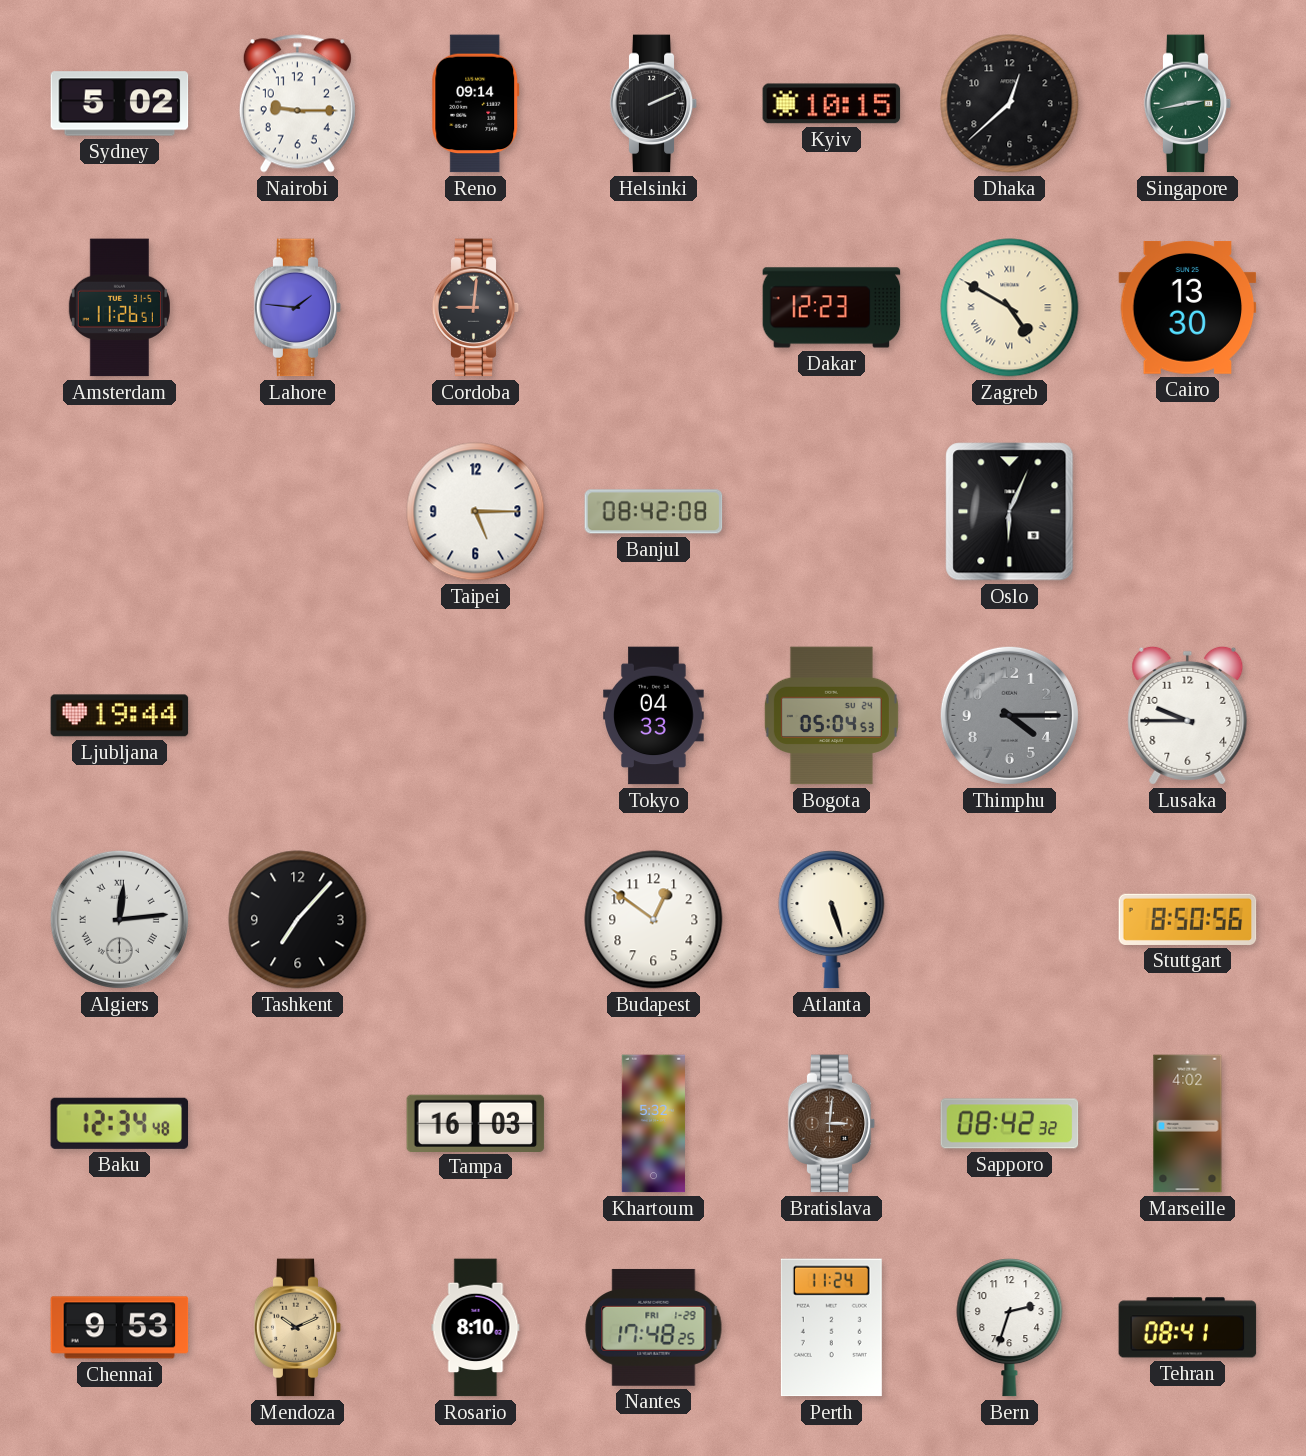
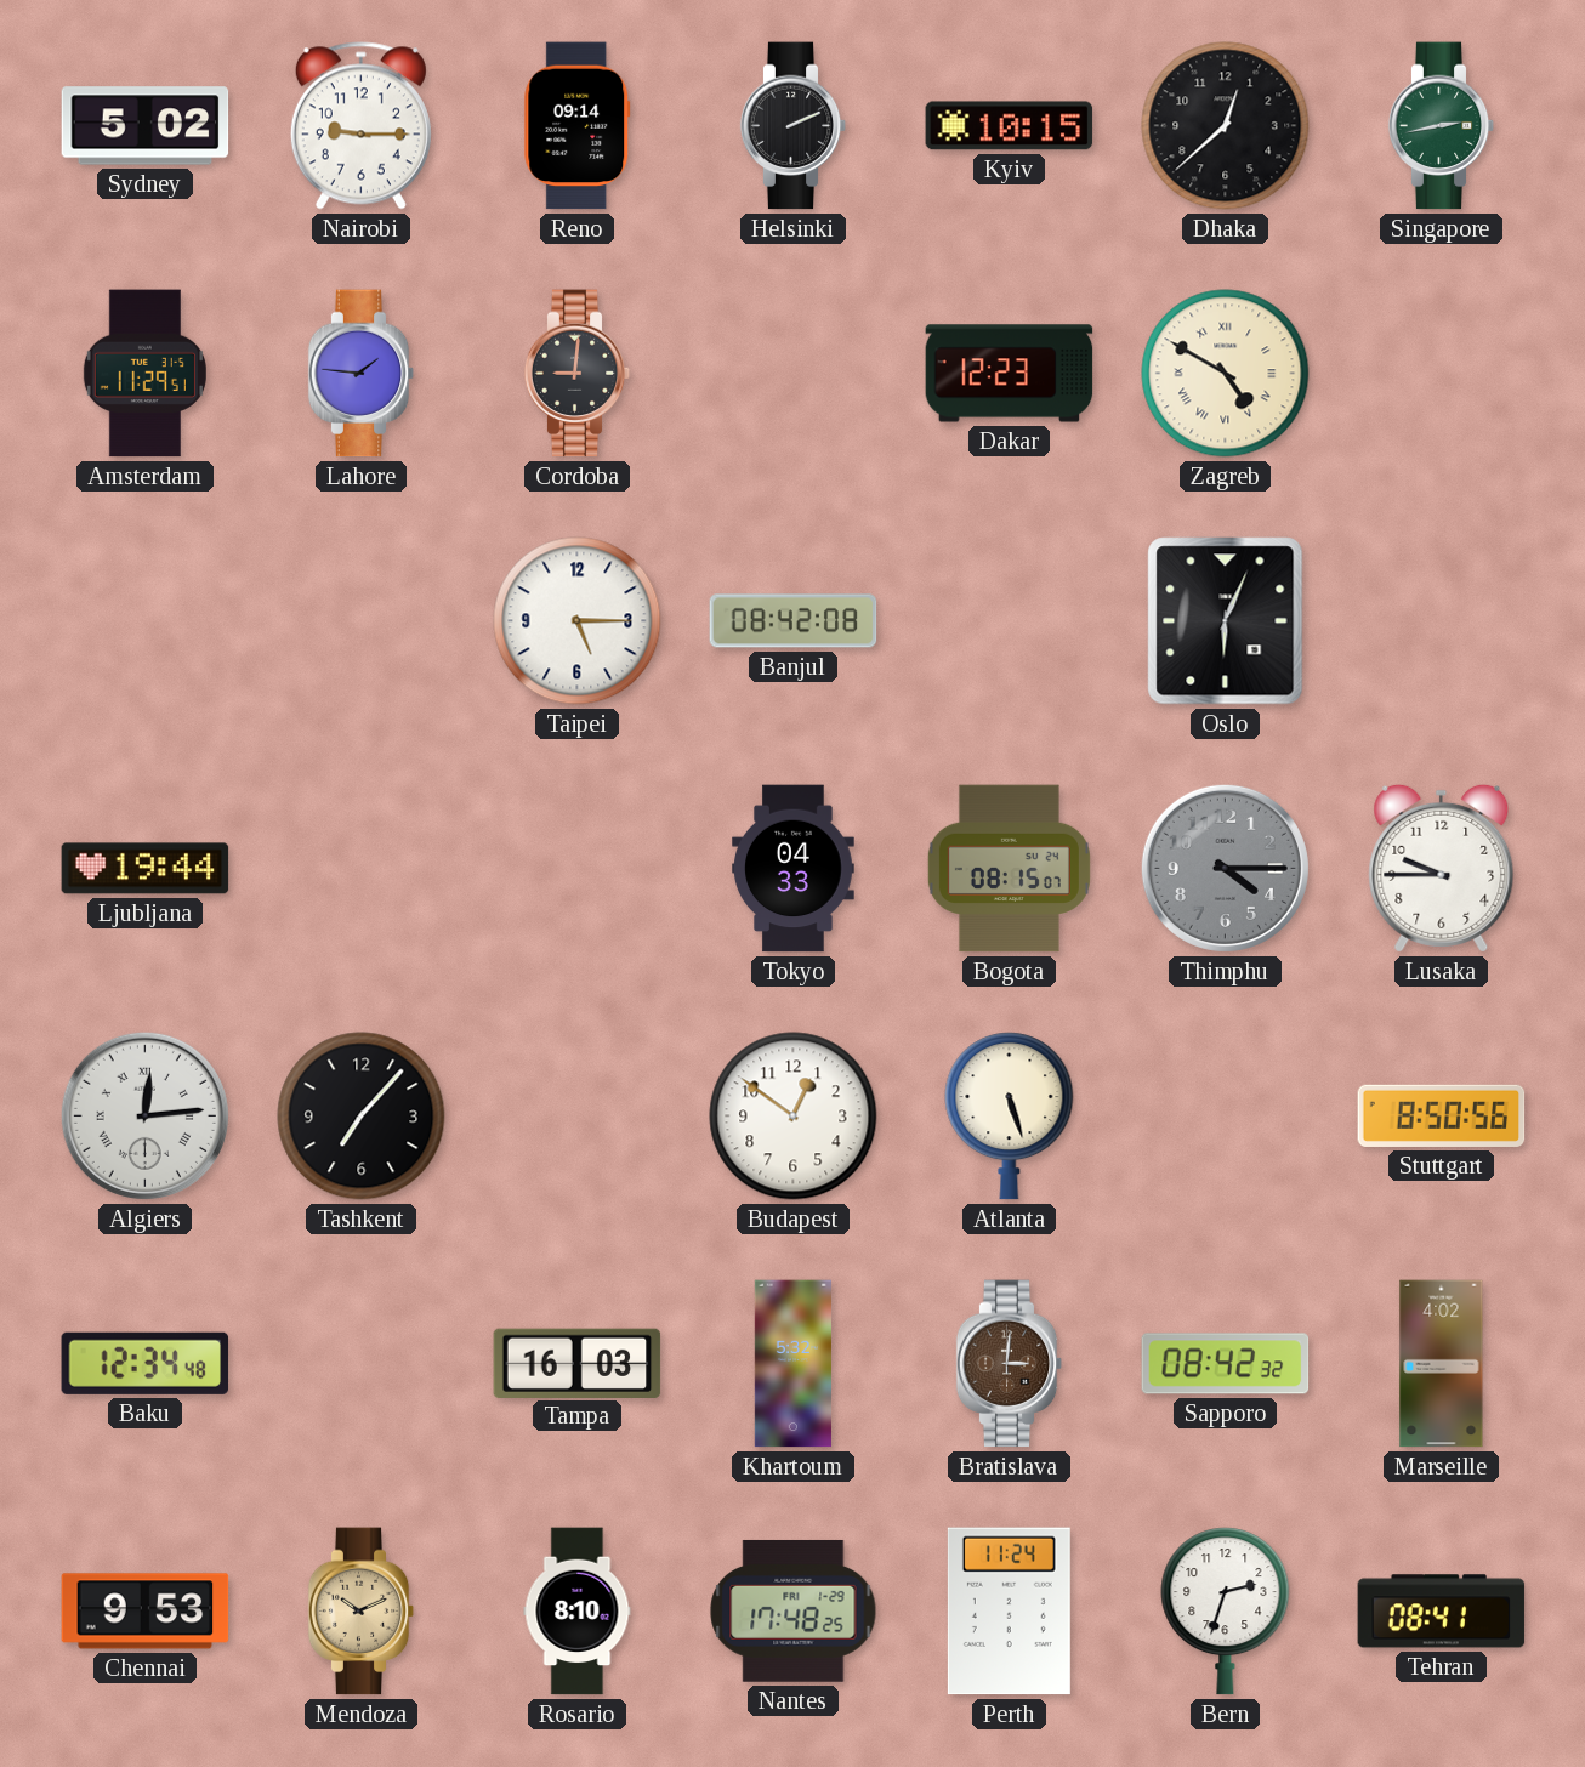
Amsterdam: 11:26 -> 11:29
Cairo: 13:30 -> none
Bogota: 05:04 -> 08:15
